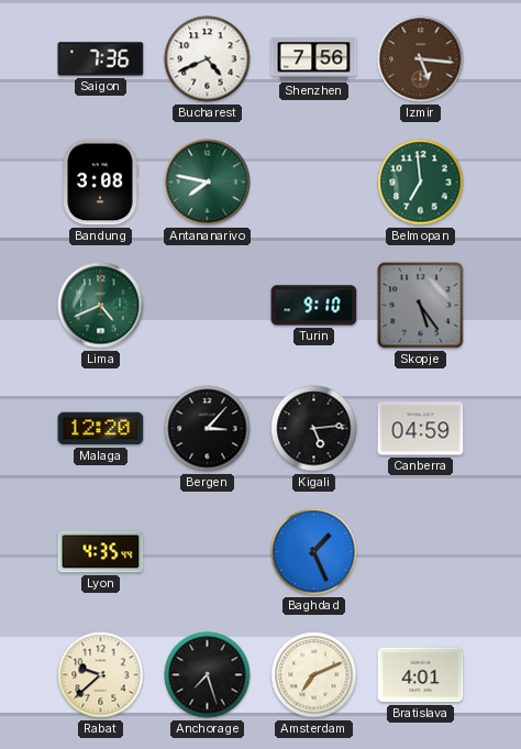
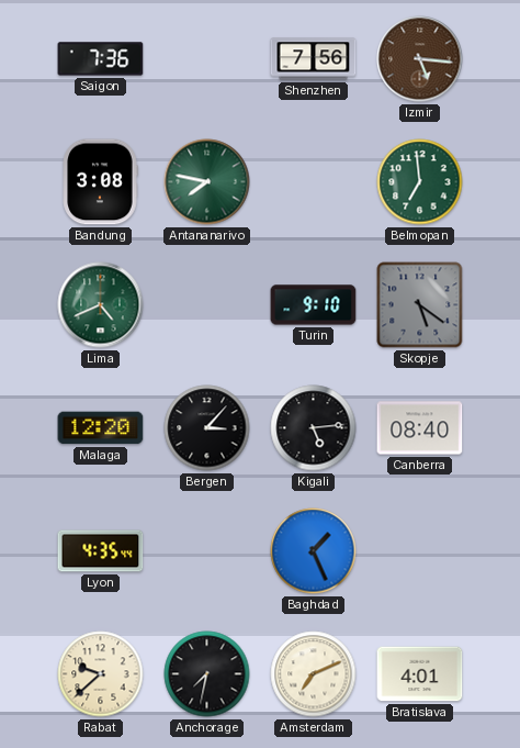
Bucharest: 4:41 -> none
Skopje: 5:24 -> 5:21
Canberra: 04:59 -> 08:40
Anchorage: 7:27 -> 7:32
